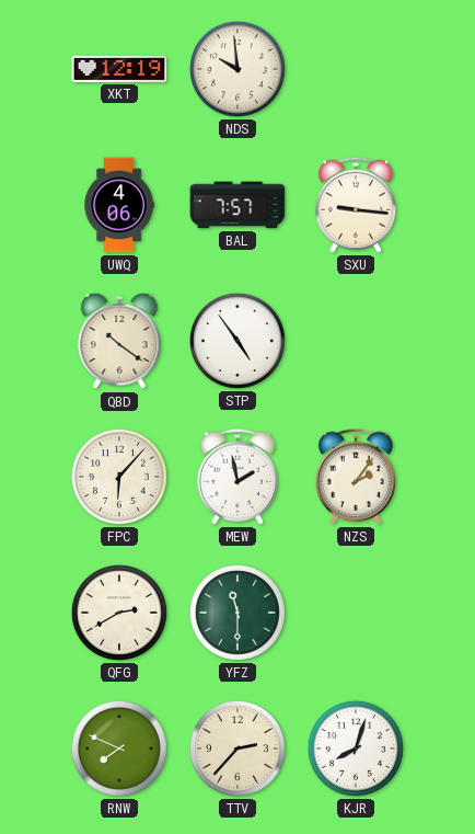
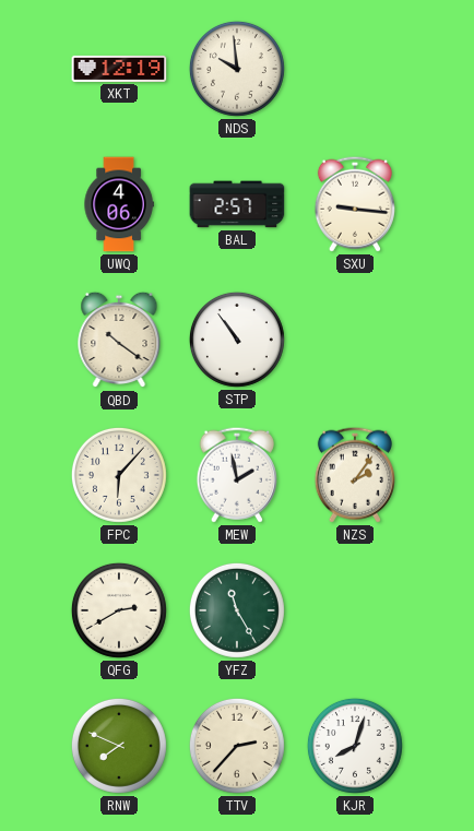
BAL: 7:57 -> 2:57
STP: 4:54 -> 10:54
YFZ: 11:30 -> 11:25
